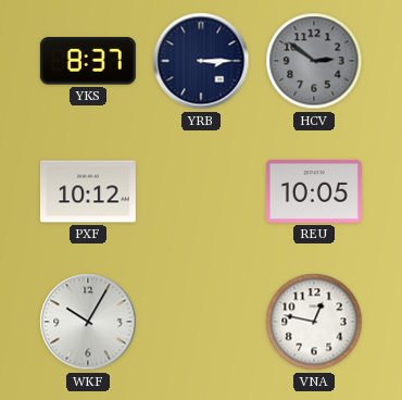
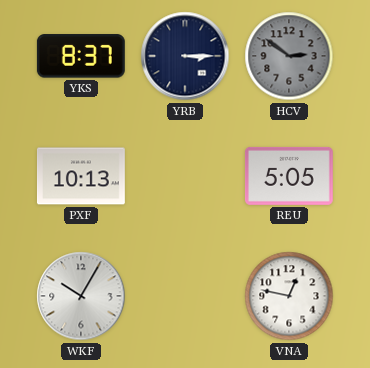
PXF: 10:12 -> 10:13
REU: 10:05 -> 5:05
